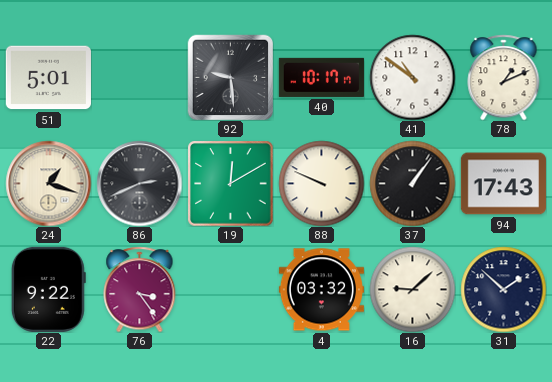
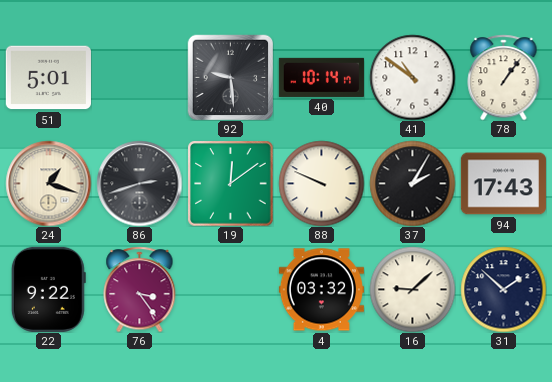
40: 10:17 -> 10:14
78: 1:11 -> 1:06
86: 2:41 -> 2:42
19: 12:10 -> 12:09
37: 1:06 -> 2:05
